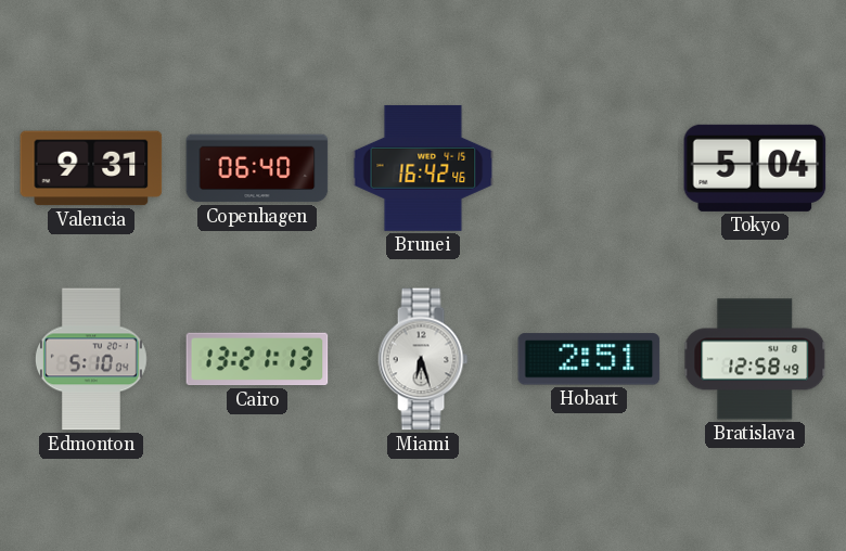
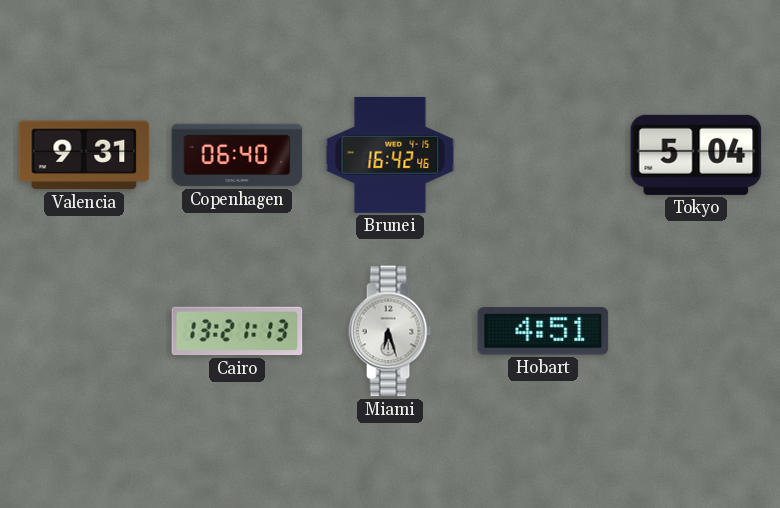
Edmonton: 5:10 -> none
Hobart: 2:51 -> 4:51
Bratislava: 12:58 -> none
